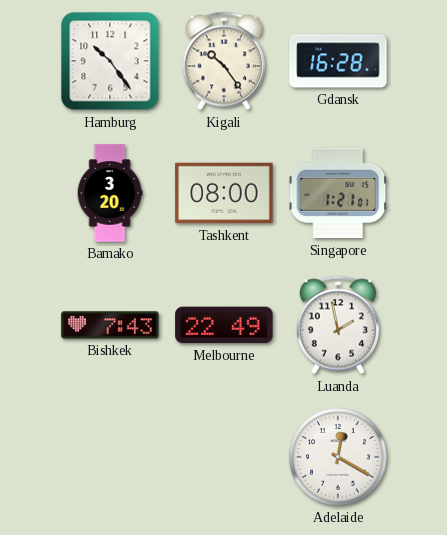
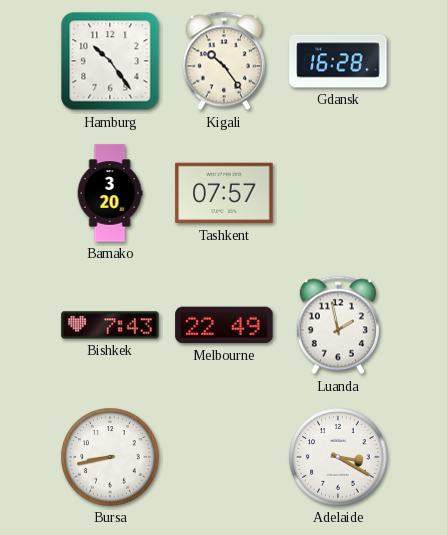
Tashkent: 08:00 -> 07:57
Singapore: 1:21 -> none
Bursa: none -> 8:43
Adelaide: 12:20 -> 3:20
